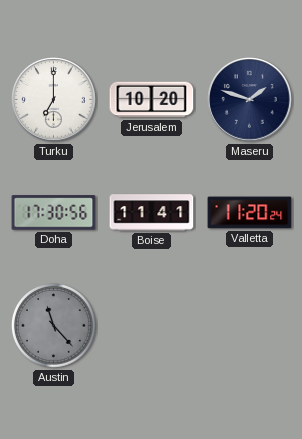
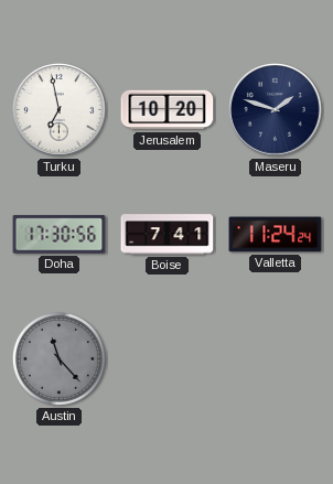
Turku: 7:00 -> 6:58
Boise: 11:41 -> 7:41
Valletta: 11:20 -> 11:24
